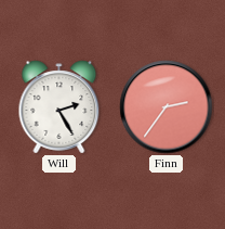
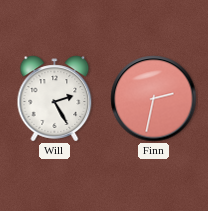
Finn: 2:36 -> 2:32
